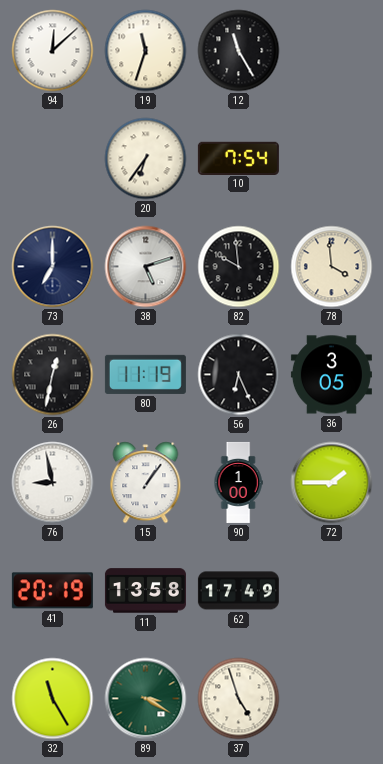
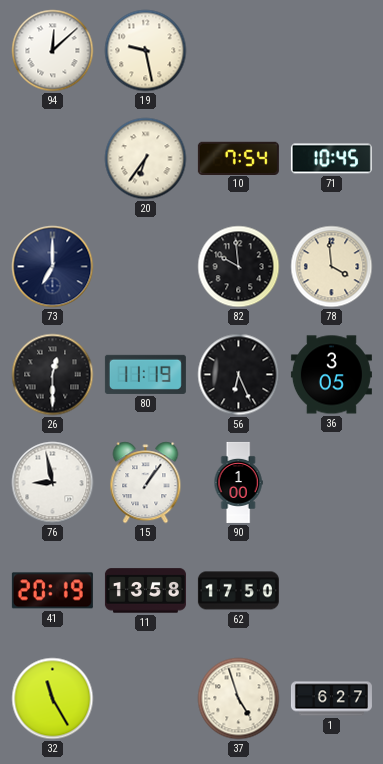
19: 11:33 -> 9:28
12: 11:25 -> none
71: none -> 10:45
38: 5:12 -> none
26: 12:32 -> 12:30
72: 1:45 -> none
62: 17:49 -> 17:50
89: 3:20 -> none
1: none -> 6:27
